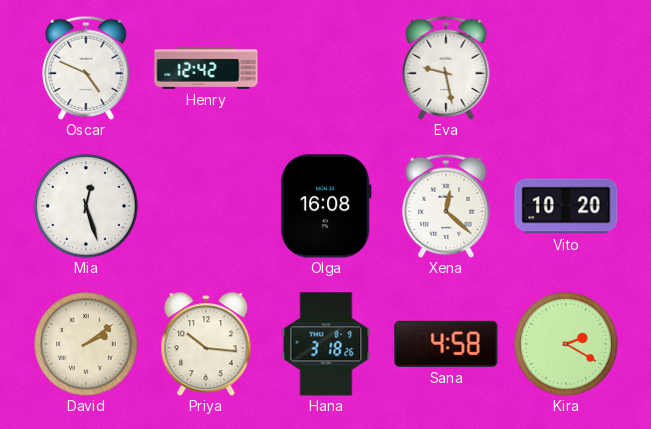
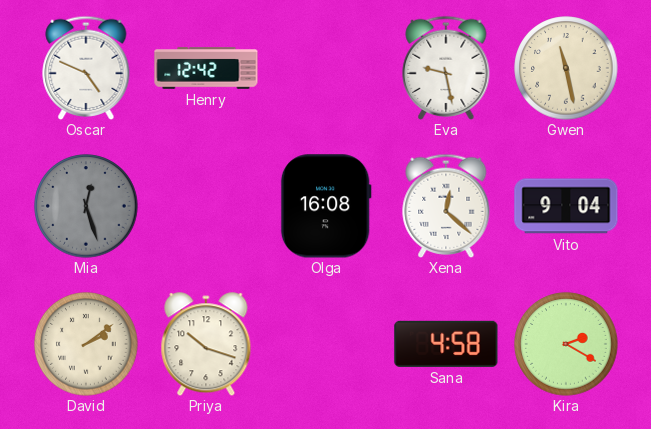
Gwen: none -> 11:28
Mia dial: white -> grey
Vito: 10:20 -> 9:04
Priya: 10:16 -> 10:18
Hana: 3:18 -> none
